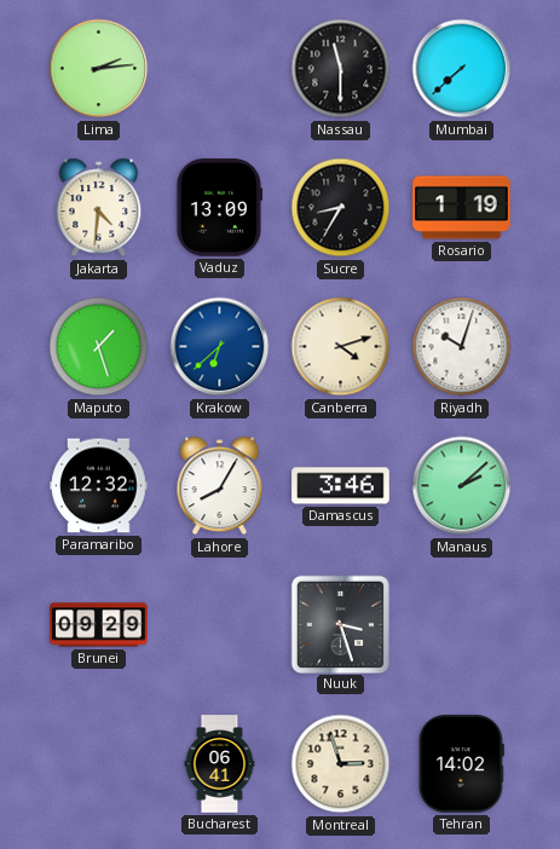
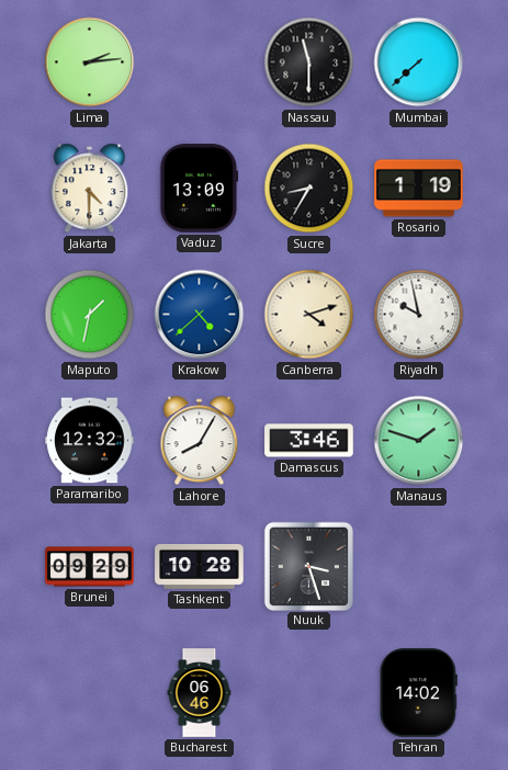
Jakarta: 4:31 -> 4:30
Maputo: 1:27 -> 1:32
Krakow: 6:38 -> 4:38
Riyadh: 10:03 -> 9:58
Manaus: 2:08 -> 1:48
Tashkent: none -> 10:28
Bucharest: 06:41 -> 06:46
Montreal: 2:57 -> none
